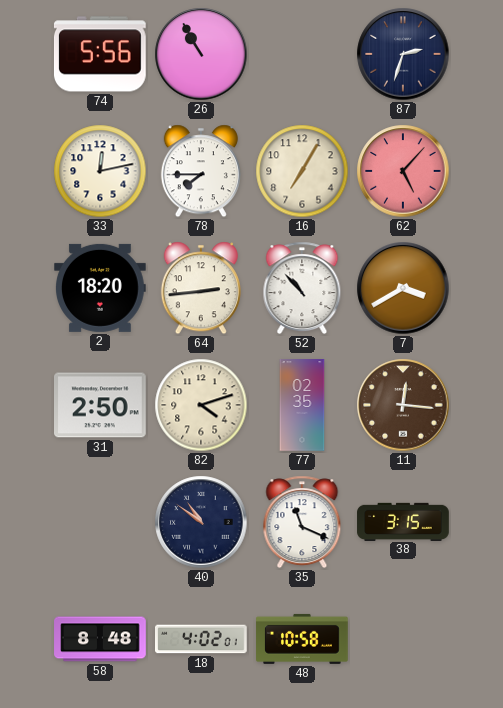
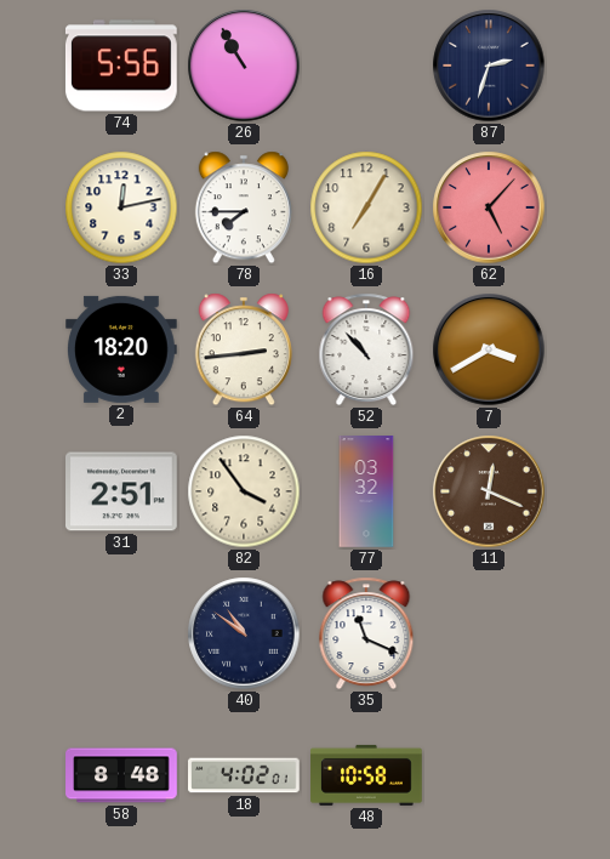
31: 2:50 -> 2:51
82: 4:12 -> 3:54
77: 02:35 -> 03:32
11: 12:16 -> 12:19
38: 3:15 -> none
